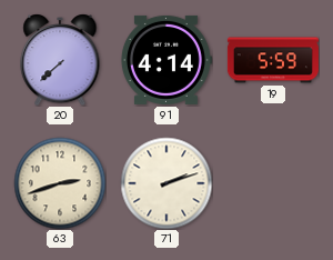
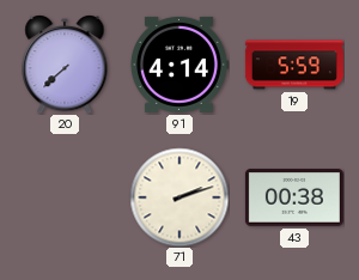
63: 2:42 -> none
43: none -> 00:38
